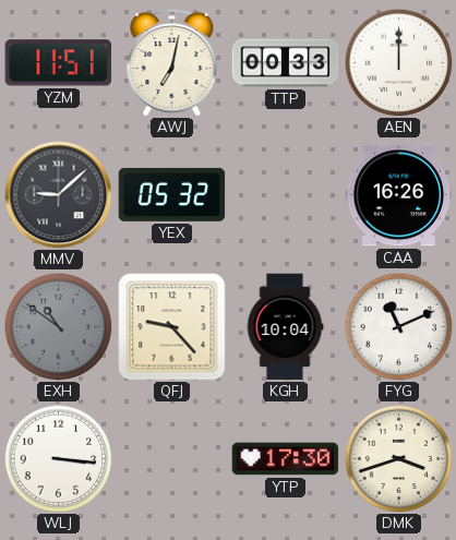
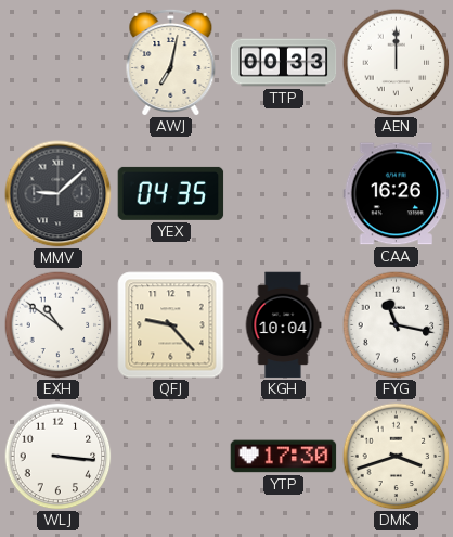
YZM: 11:51 -> none
YEX: 05:32 -> 04:35
EXH dial: grey -> white
FYG: 11:11 -> 11:17
